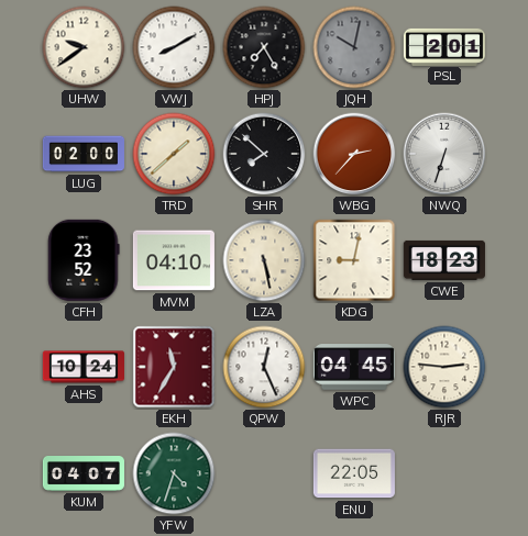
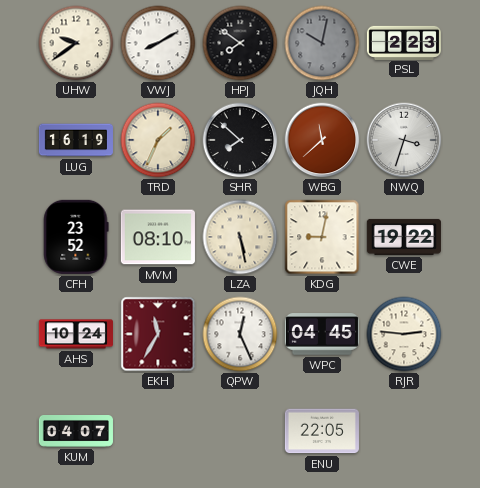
HPJ: 7:25 -> 7:51
PSL: 2:01 -> 2:23
LUG: 02:00 -> 16:19
TRD: 1:38 -> 1:34
WBG: 2:37 -> 11:38
NWQ: 6:33 -> 3:33
MVM: 04:10 -> 08:10
CWE: 18:23 -> 19:22
YFW: 4:33 -> none
